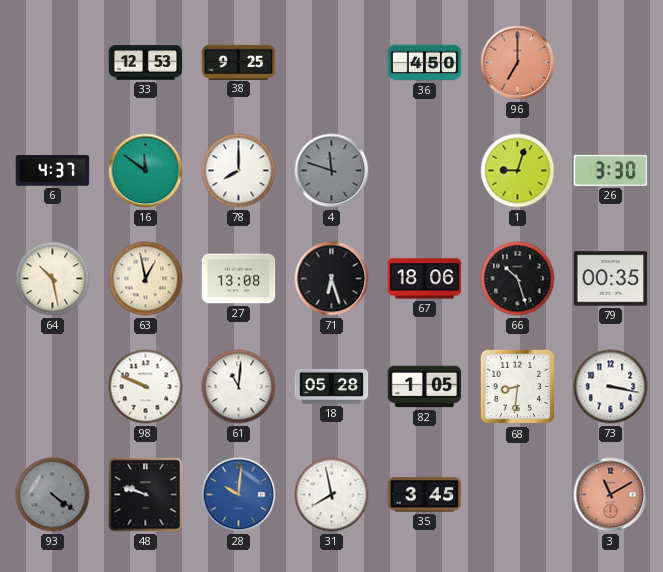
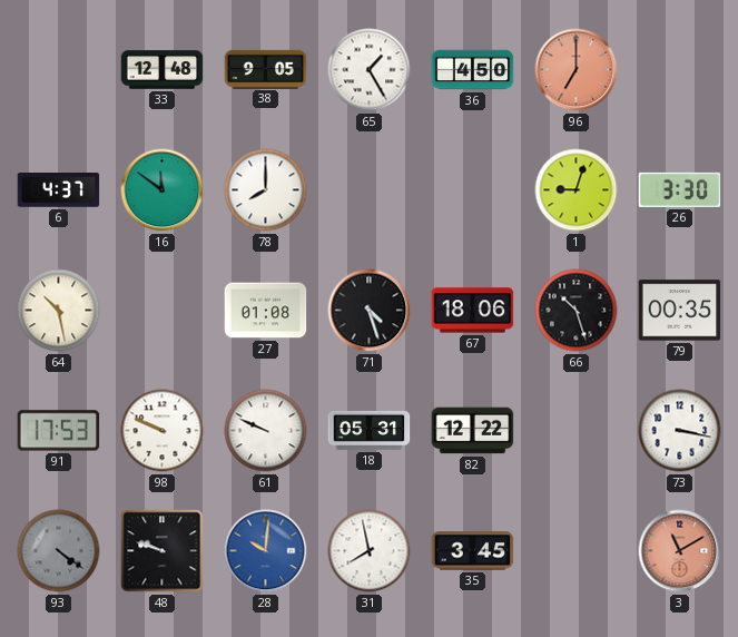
33: 12:53 -> 12:48
38: 9:25 -> 9:05
65: none -> 1:25
4: 11:48 -> none
63: 12:58 -> none
27: 13:08 -> 01:08
71: 6:27 -> 4:27
91: none -> 17:53
61: 11:01 -> 9:49
18: 05:28 -> 05:31
82: 1:05 -> 12:22
68: 8:31 -> none
